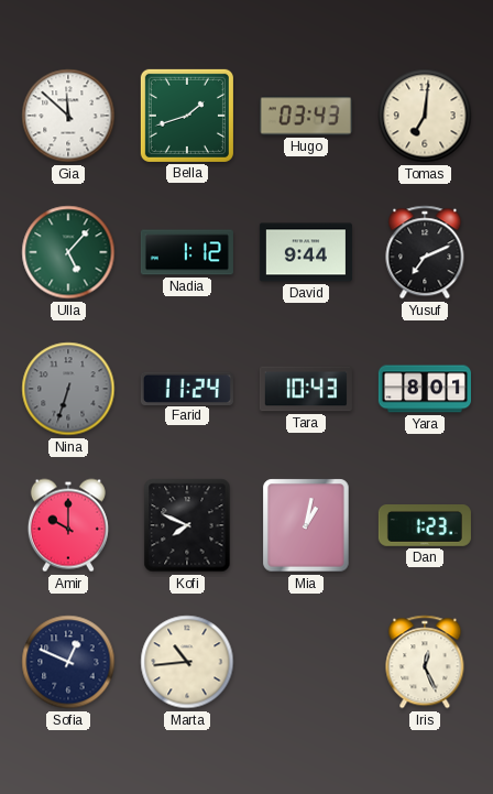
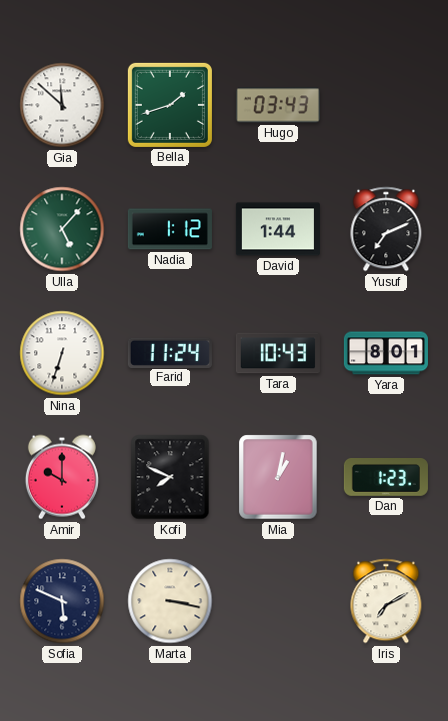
Tomas: 7:01 -> none
David: 9:44 -> 1:44
Nina dial: grey -> white
Sofia: 12:49 -> 5:49
Marta: 10:44 -> 3:17
Iris: 12:26 -> 7:10
